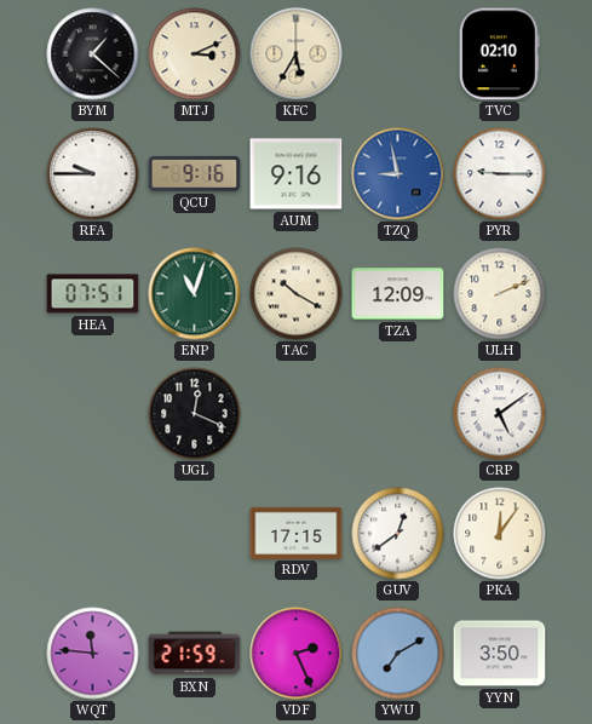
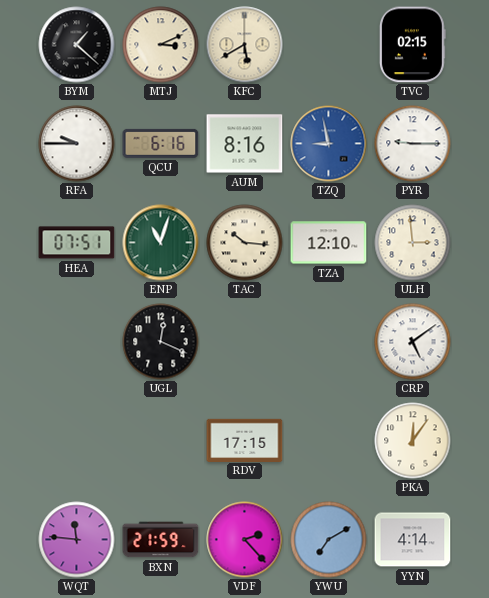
KFC: 5:35 -> 5:40
TVC: 02:10 -> 02:15
QCU: 9:16 -> 6:16
AUM: 9:16 -> 8:16
TAC: 10:20 -> 10:16
TZA: 12:09 -> 12:10
ULH: 2:11 -> 2:59
GUV: 12:39 -> none
VDF: 2:26 -> 2:23
YYN: 3:50 -> 4:14
